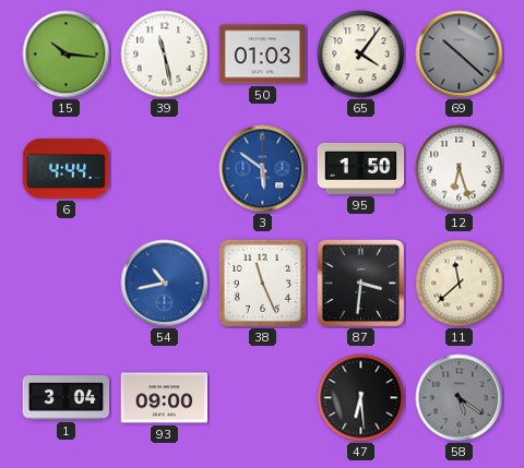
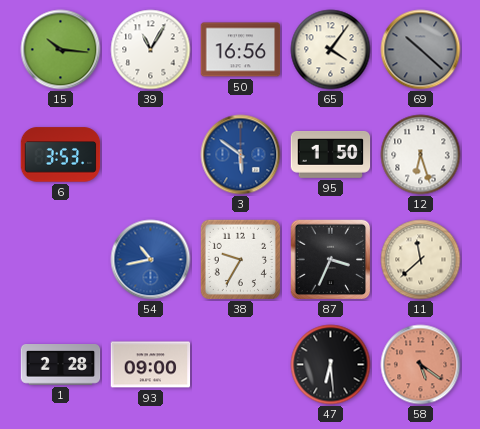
39: 11:28 -> 11:05
50: 01:03 -> 16:56
6: 4:44 -> 3:53
38: 11:26 -> 9:35
87: 3:31 -> 3:34
1: 3:04 -> 2:28
58 dial: grey -> salmon
